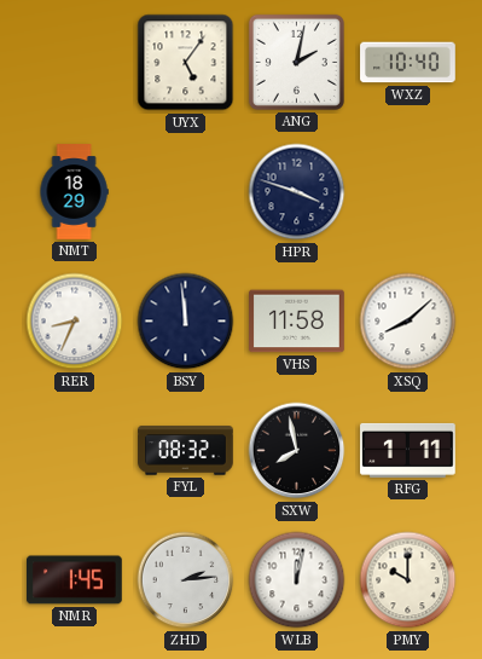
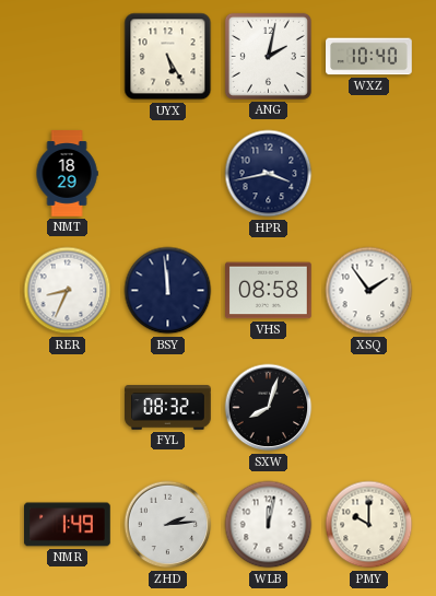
UYX: 5:06 -> 5:25
HPR: 3:48 -> 3:43
VHS: 11:58 -> 08:58
XSQ: 8:08 -> 1:54
SXW: 7:58 -> 8:03
RFG: 1:11 -> none
NMR: 1:45 -> 1:49
